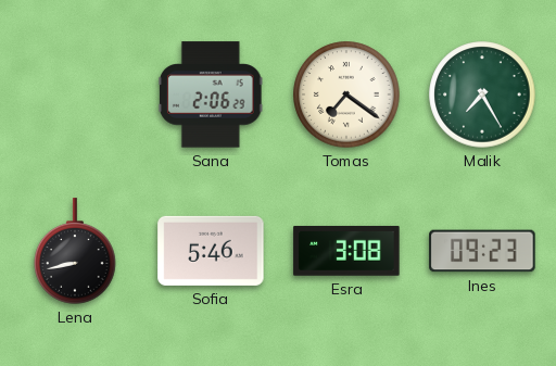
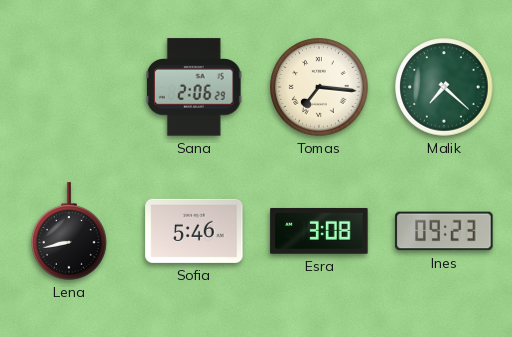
Tomas: 7:21 -> 7:16
Malik: 7:25 -> 7:22
